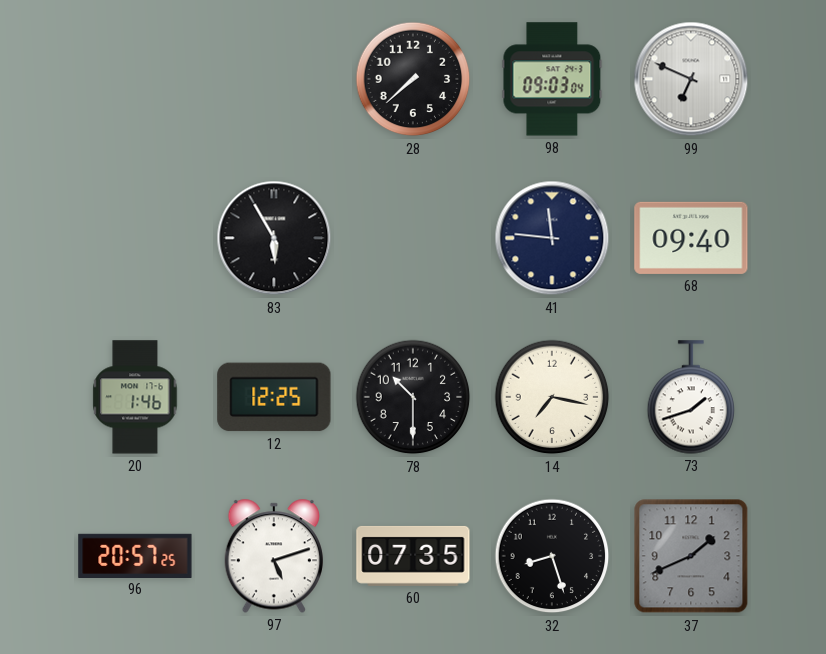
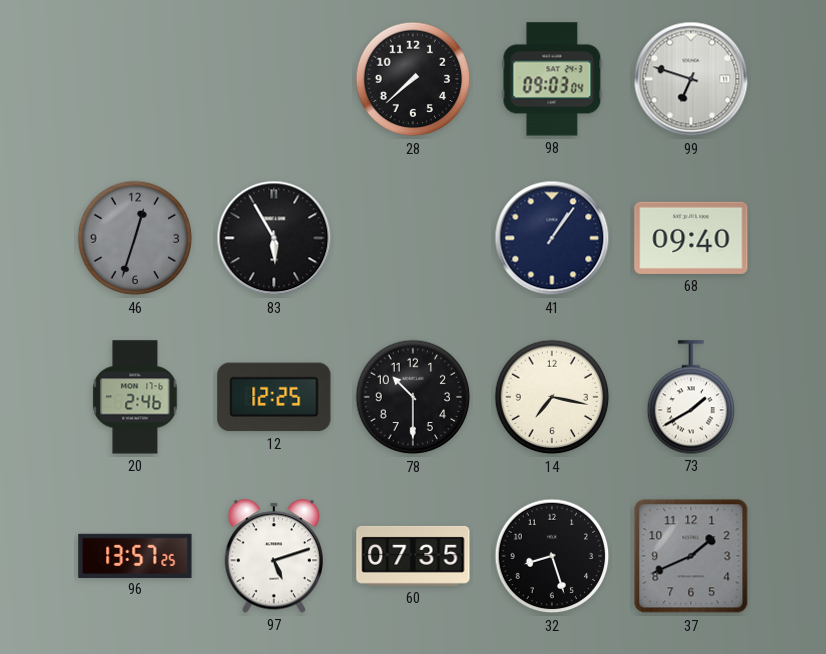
99: 6:49 -> 6:48
46: none -> 12:33
41: 11:46 -> 1:06
20: 1:46 -> 2:46
73: 1:42 -> 1:40
96: 20:57 -> 13:57
